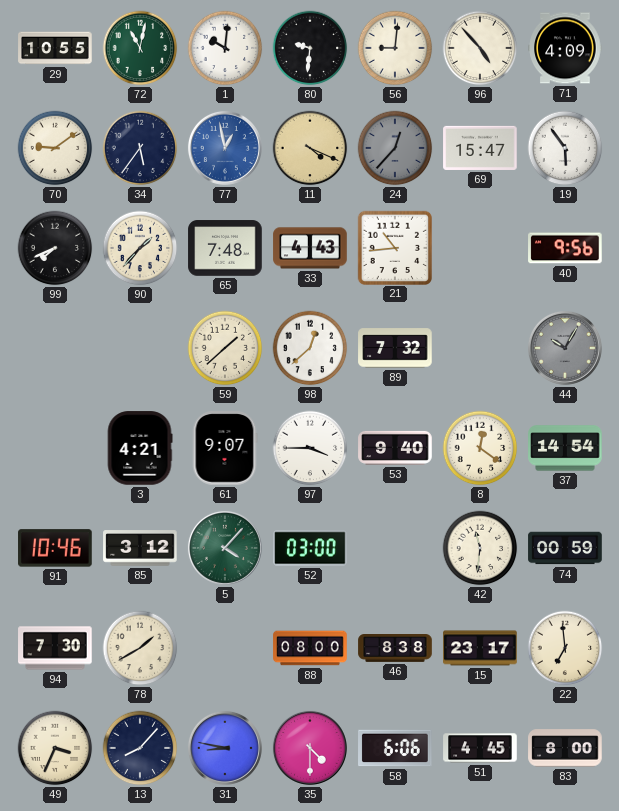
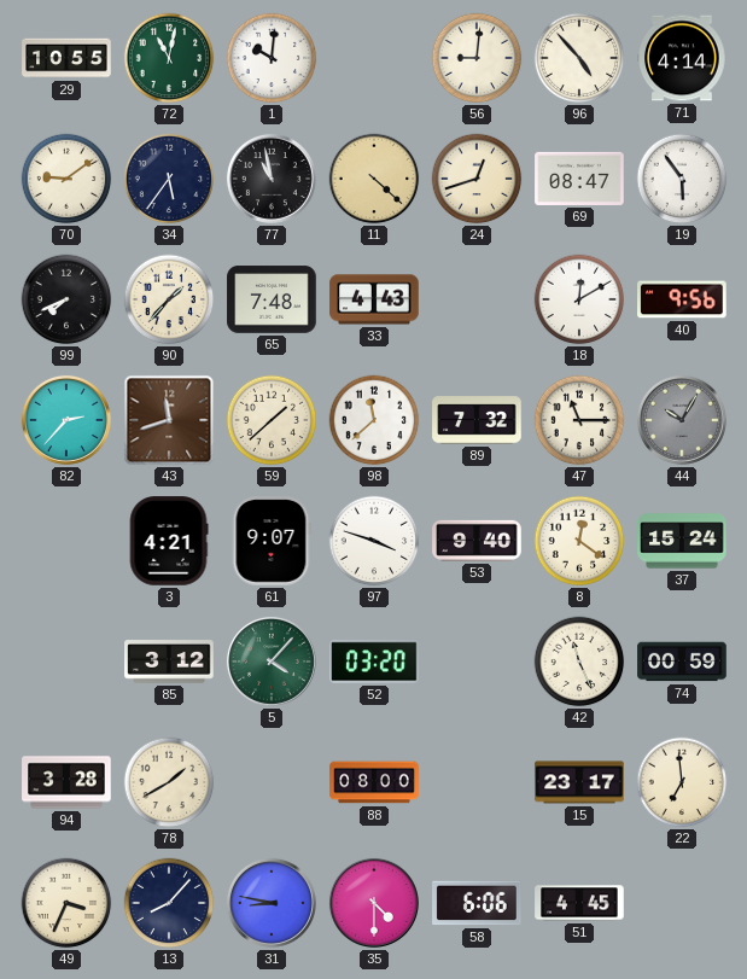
80: 9:31 -> none
71: 4:09 -> 4:14
77: 12:58 -> 10:58
77 dial: blue -> black
11: 4:19 -> 4:22
24: 12:37 -> 12:42
24 dial: grey -> cream
69: 15:47 -> 08:47
21: 10:44 -> none
18: none -> 12:10
82: none -> 2:37
43: none -> 11:42
98: 12:38 -> 11:38
47: none -> 11:15
97: 3:45 -> 3:48
37: 14:54 -> 15:24
91: 10:46 -> none
52: 03:00 -> 03:20
42: 11:31 -> 11:26
94: 7:30 -> 3:28
46: 8:38 -> none
83: 8:00 -> none
